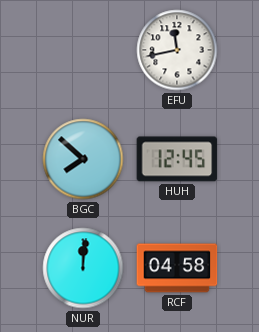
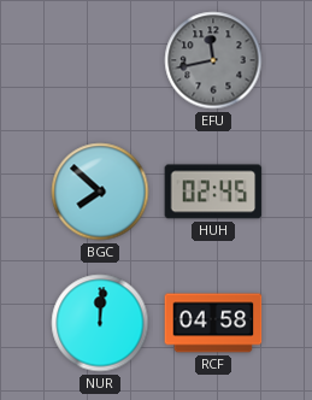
EFU dial: white -> grey
HUH: 12:45 -> 02:45
